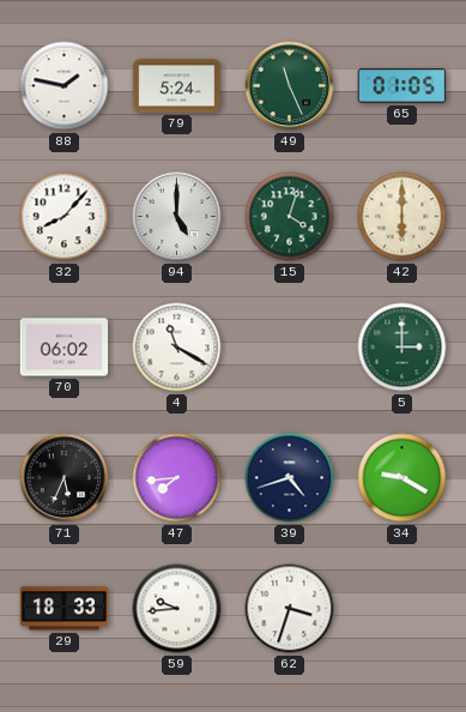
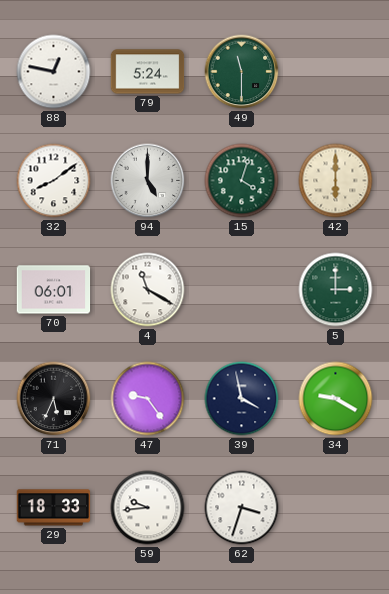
88: 1:47 -> 12:47
49: 11:26 -> 11:30
65: 01:05 -> none
32: 8:07 -> 8:09
70: 06:02 -> 06:01
47: 7:44 -> 9:24
39: 4:42 -> 3:58
